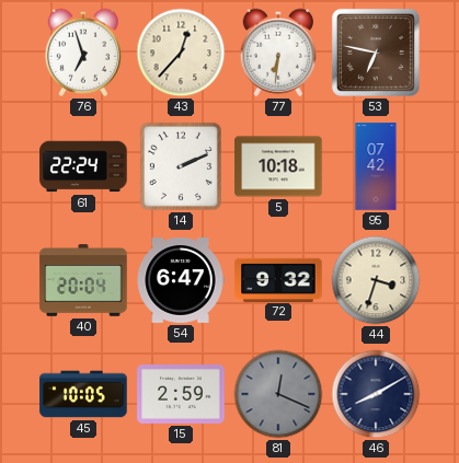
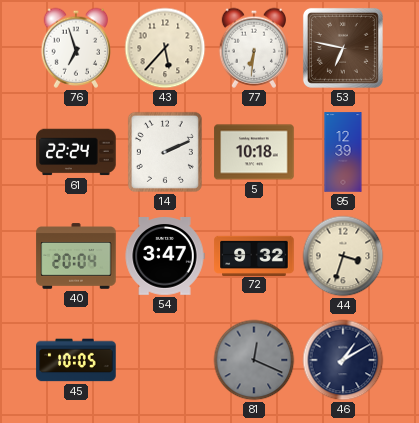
43: 12:37 -> 5:37
95: 07:42 -> 12:39
54: 6:47 -> 3:47
15: 2:59 -> none
46: 8:10 -> 1:10
